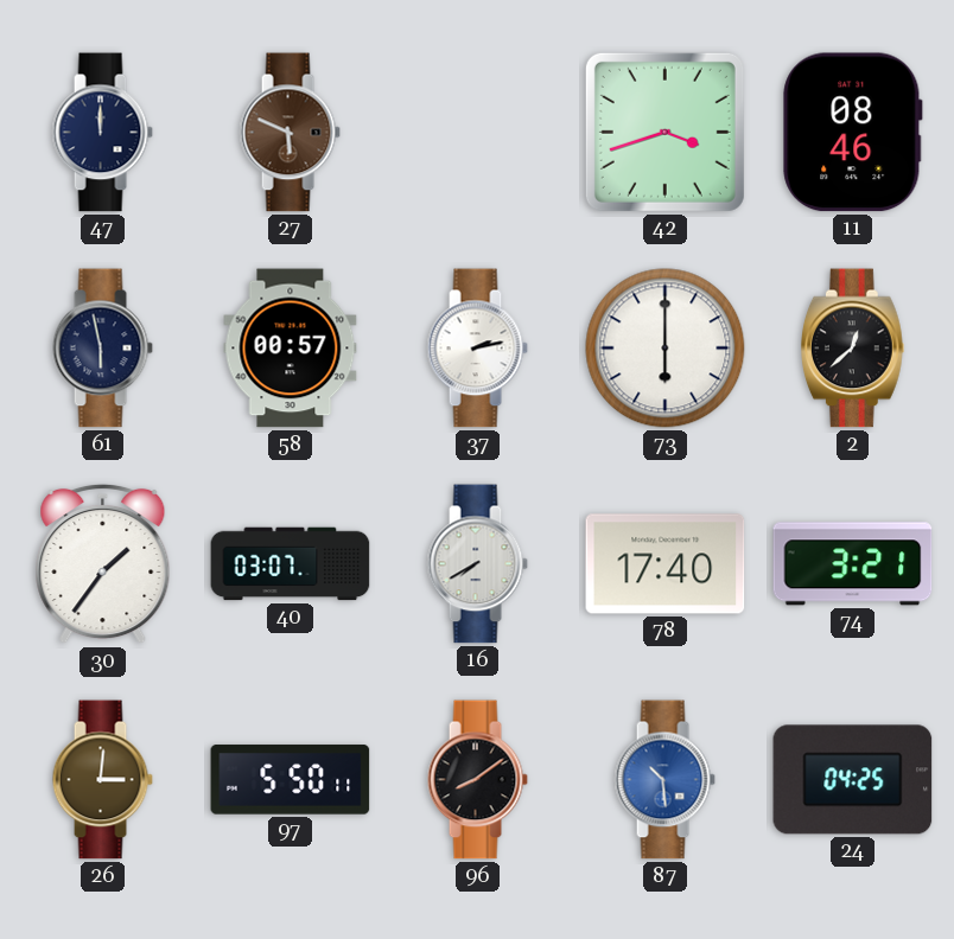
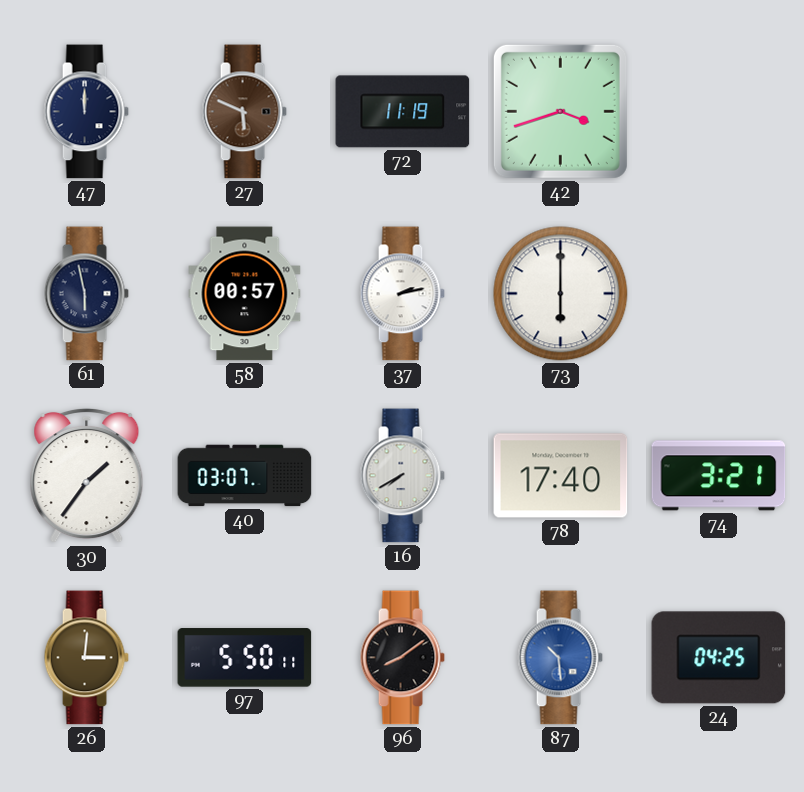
72: none -> 11:19
11: 08:46 -> none
2: 12:38 -> none
